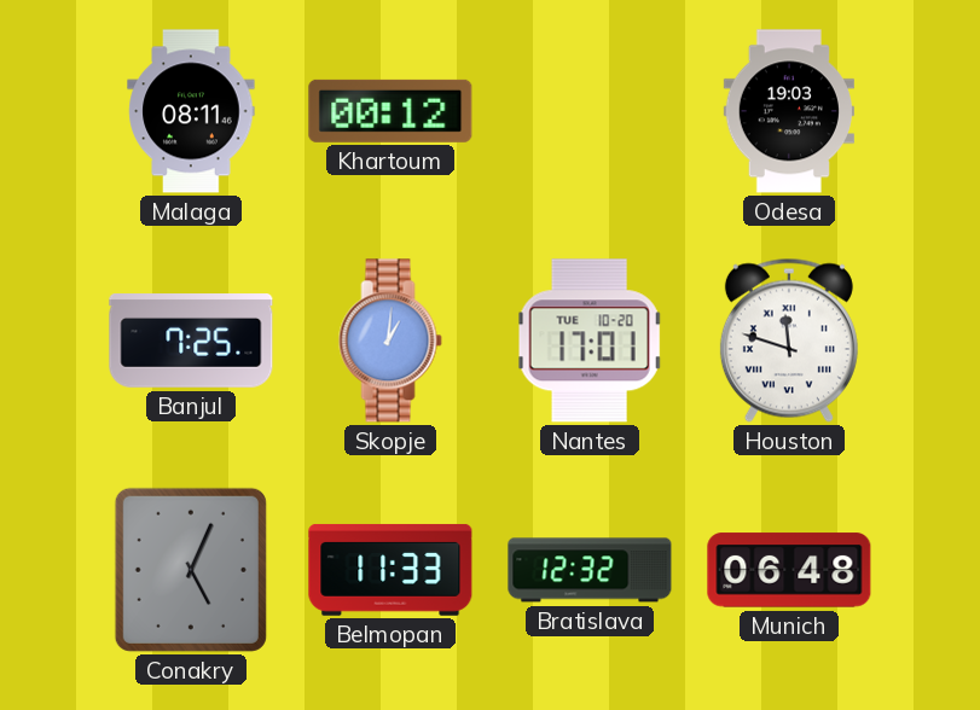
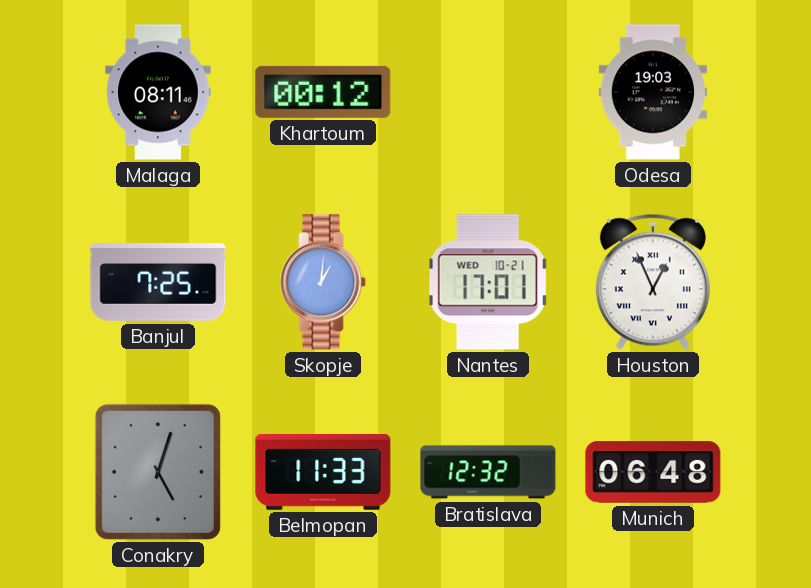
Nantes date: TUE 10-20 -> WED 10-21
Houston: 11:48 -> 12:56
Conakry: 5:04 -> 5:03
